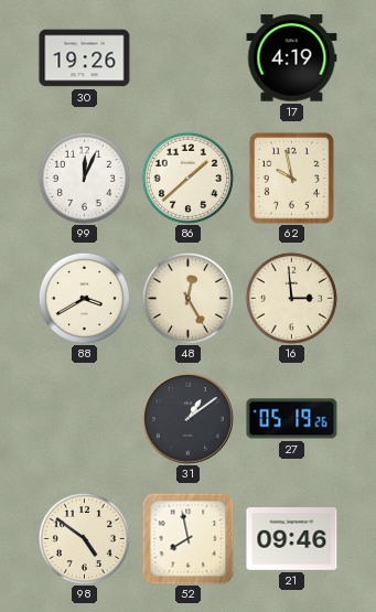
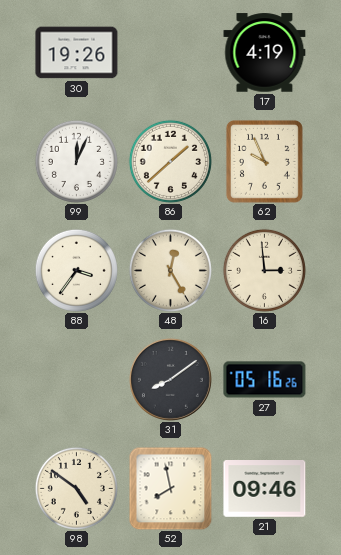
62: 9:58 -> 9:56
88: 3:40 -> 3:36
31: 1:09 -> 8:09
27: 05:19 -> 05:16
